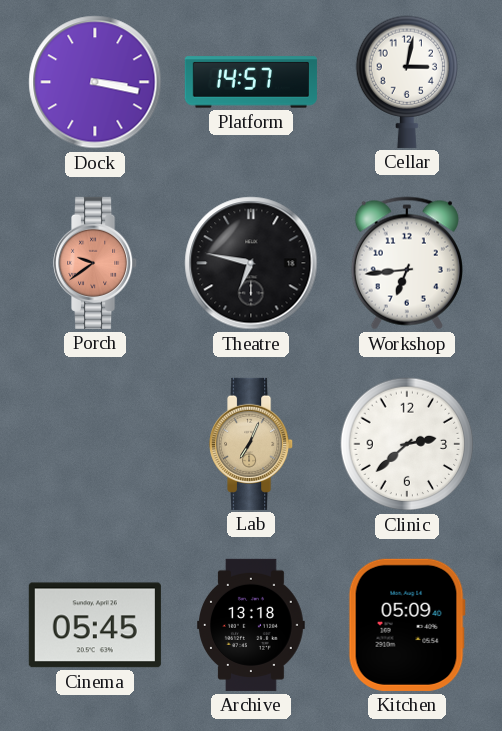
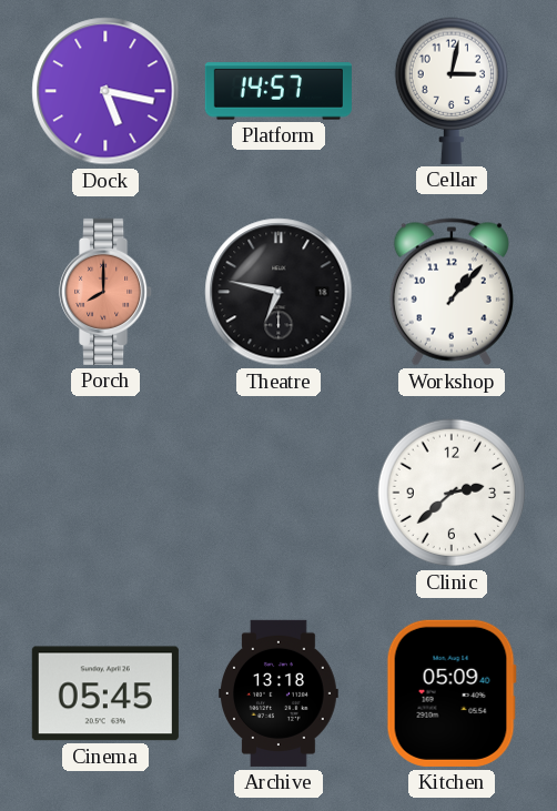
Dock: 3:17 -> 5:17
Porch: 9:39 -> 8:00
Workshop: 6:44 -> 1:07
Lab: 7:04 -> none
